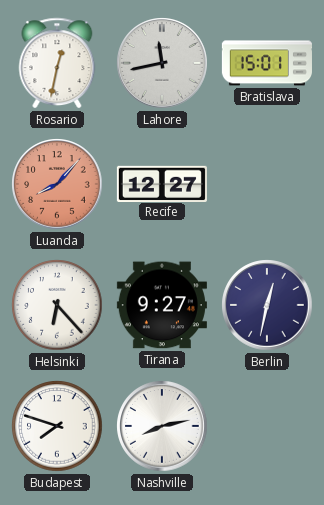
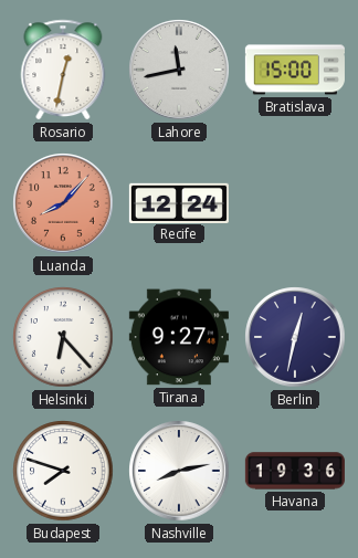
Bratislava: 15:01 -> 15:00
Recife: 12:27 -> 12:24
Havana: none -> 19:36
